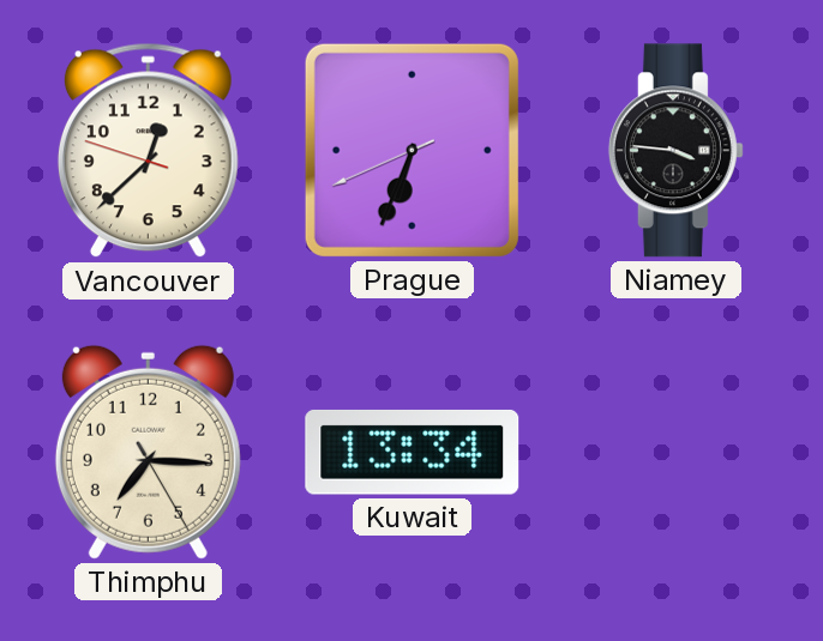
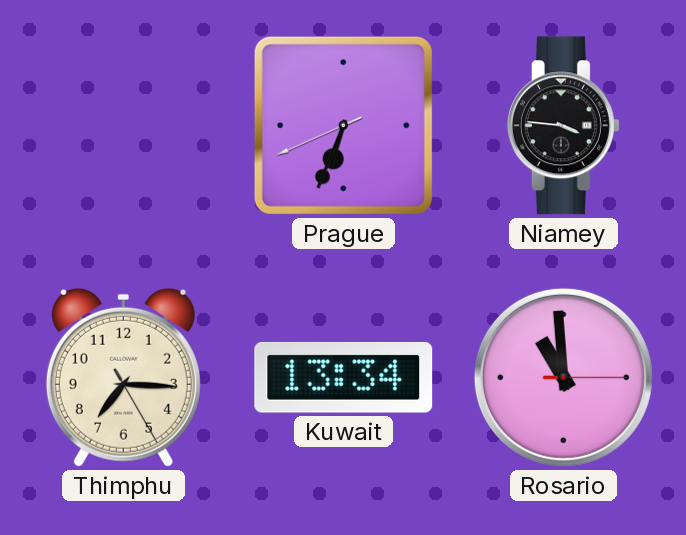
Vancouver: 12:37 -> none
Rosario: none -> 10:59
